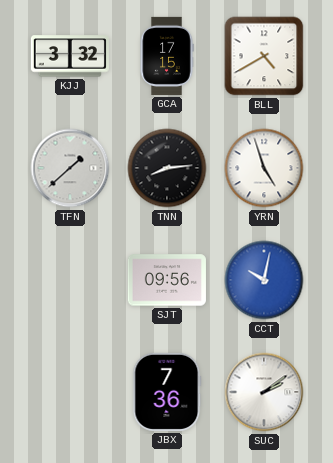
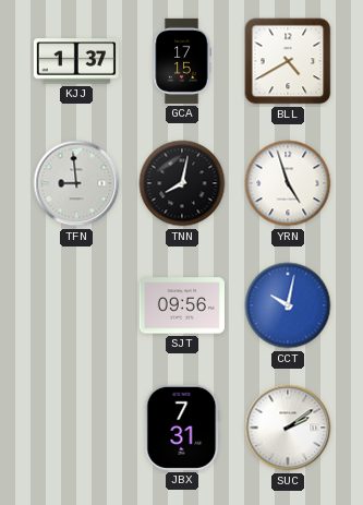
KJJ: 3:32 -> 1:37
TFN: 1:38 -> 8:59
TNN: 8:14 -> 8:02
JBX: 7:36 -> 7:31
